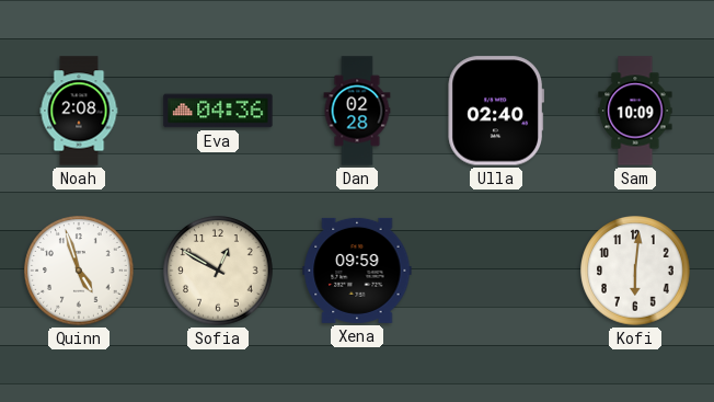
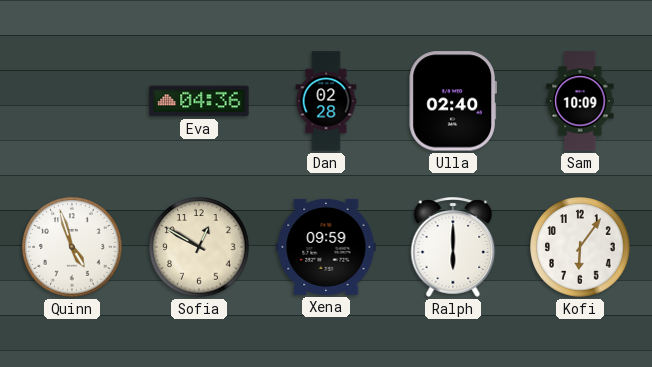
Noah: 2:08 -> none
Ralph: none -> 6:00
Kofi: 6:01 -> 6:06
